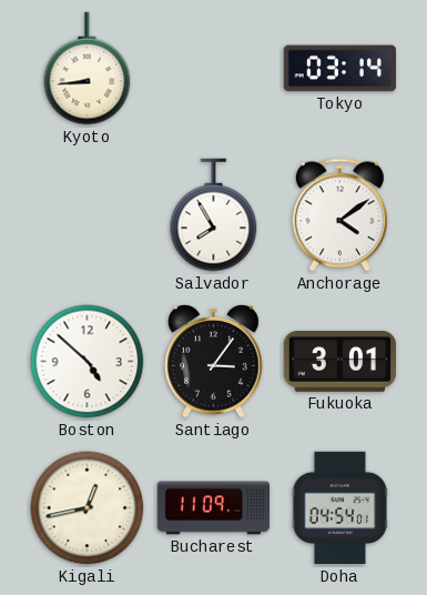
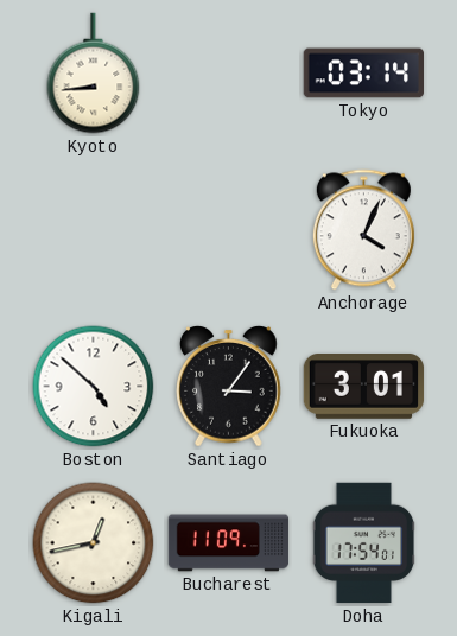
Salvador: 7:55 -> none
Anchorage: 4:09 -> 4:04
Doha: 04:54 -> 17:54
